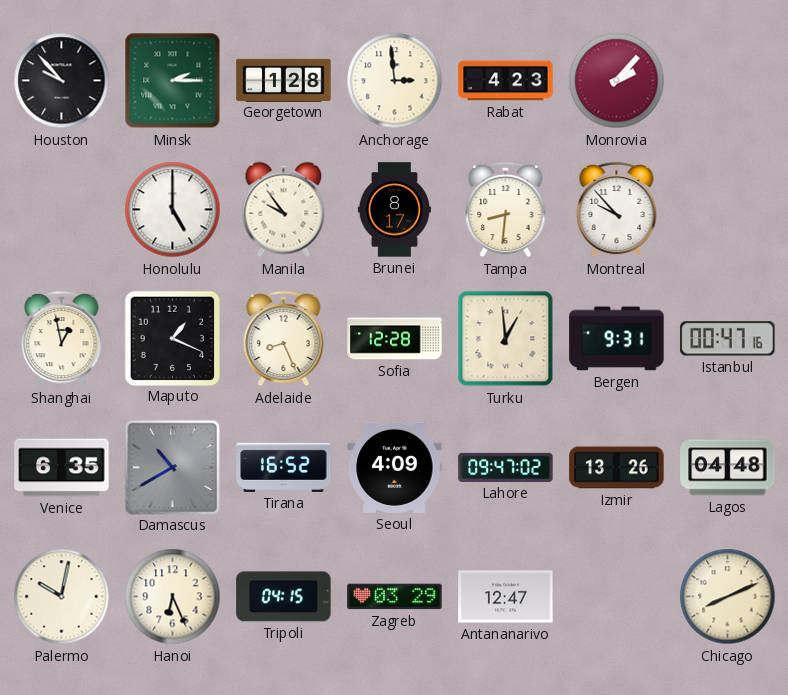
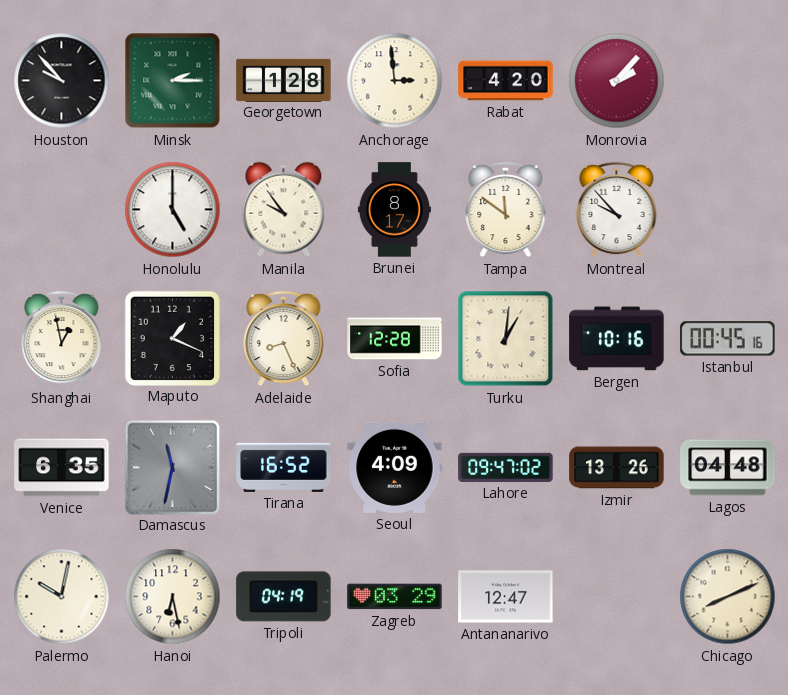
Rabat: 4:23 -> 4:20
Tampa: 8:31 -> 11:51
Turku: 12:59 -> 1:01
Bergen: 9:31 -> 10:16
Istanbul: 00:47 -> 00:45
Damascus: 10:40 -> 11:32
Hanoi: 6:26 -> 6:28
Tripoli: 04:15 -> 04:19
